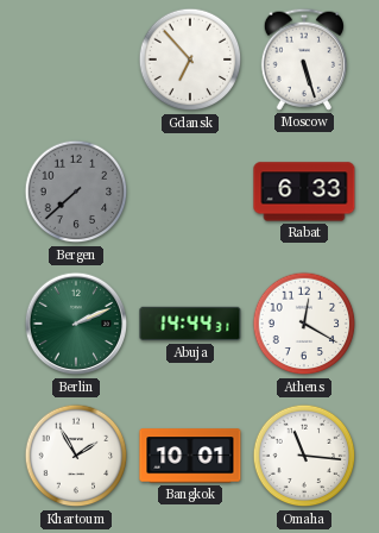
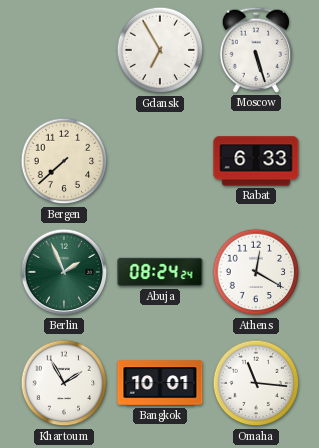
Gdansk: 6:53 -> 6:55
Bergen dial: grey -> cream
Berlin: 2:11 -> 1:56
Abuja: 14:44 -> 08:24
